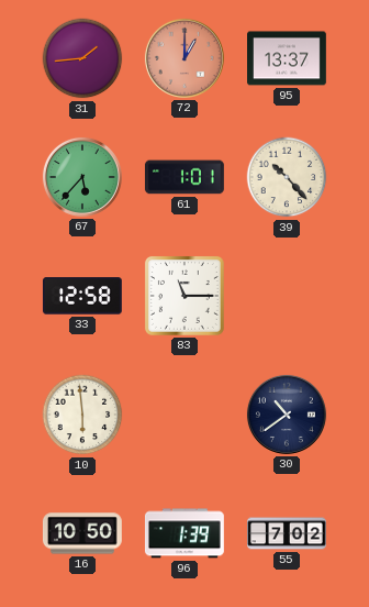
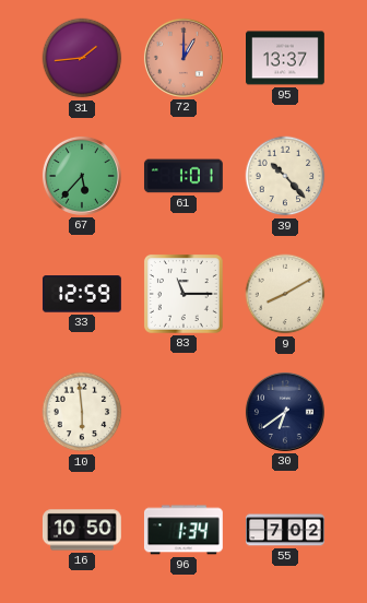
33: 12:58 -> 12:59
9: none -> 8:10
30: 10:39 -> 6:39
96: 1:39 -> 1:34
